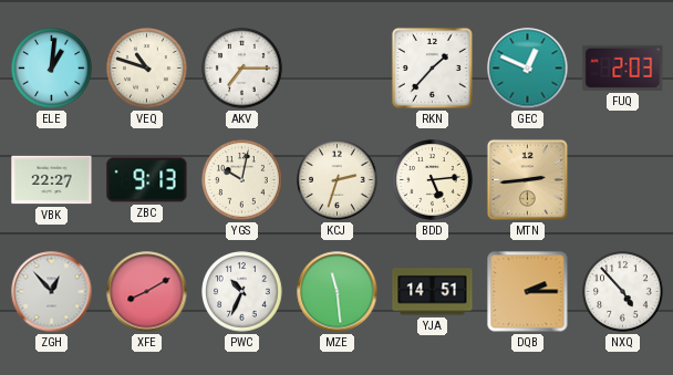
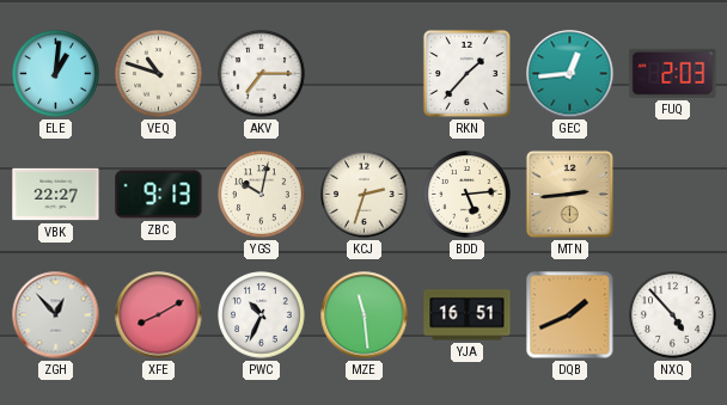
GEC: 12:49 -> 12:44
YJA: 14:51 -> 16:51
DQB: 2:15 -> 1:41
